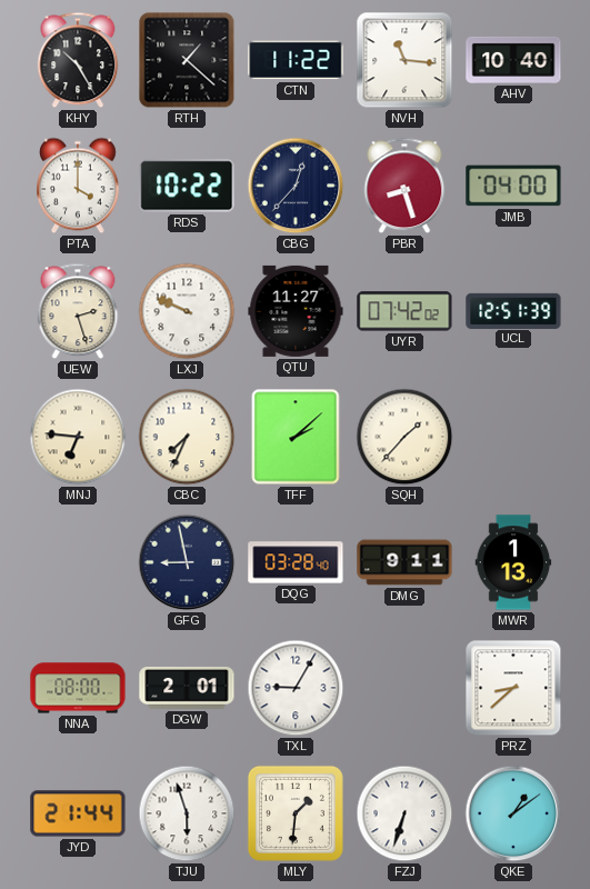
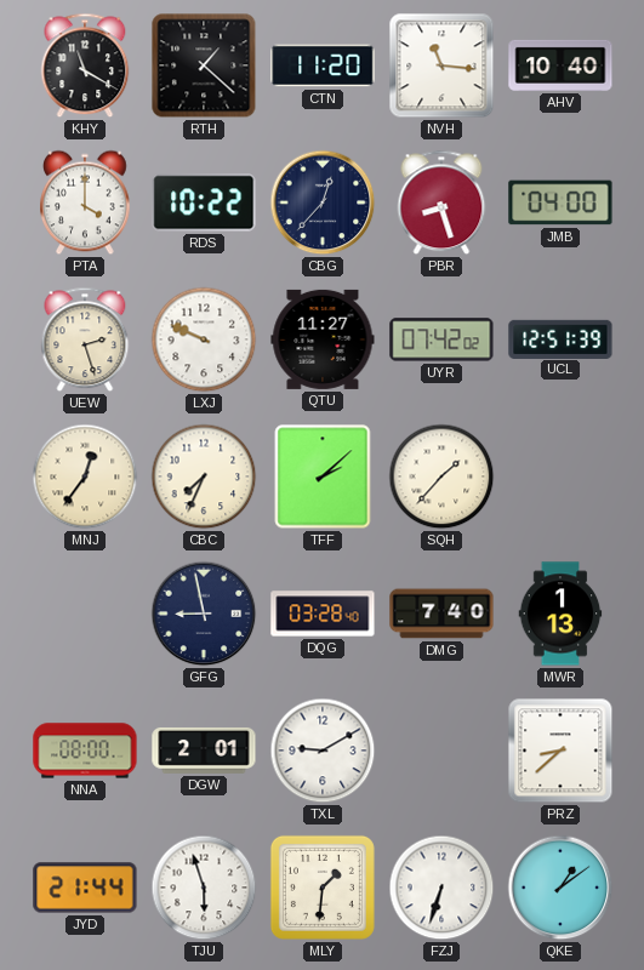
KHY: 10:25 -> 11:20
CTN: 11:22 -> 11:20
MNJ: 6:46 -> 12:36
DMG: 9:11 -> 7:40
TXL: 9:05 -> 9:10
